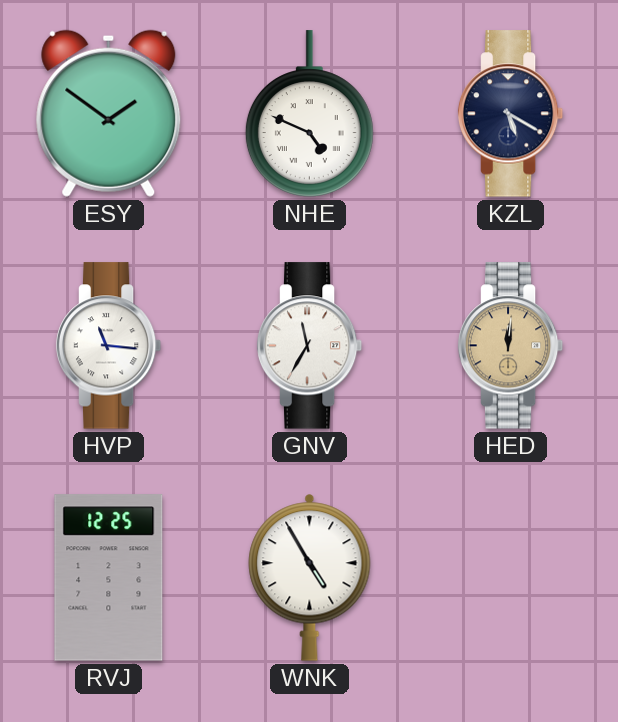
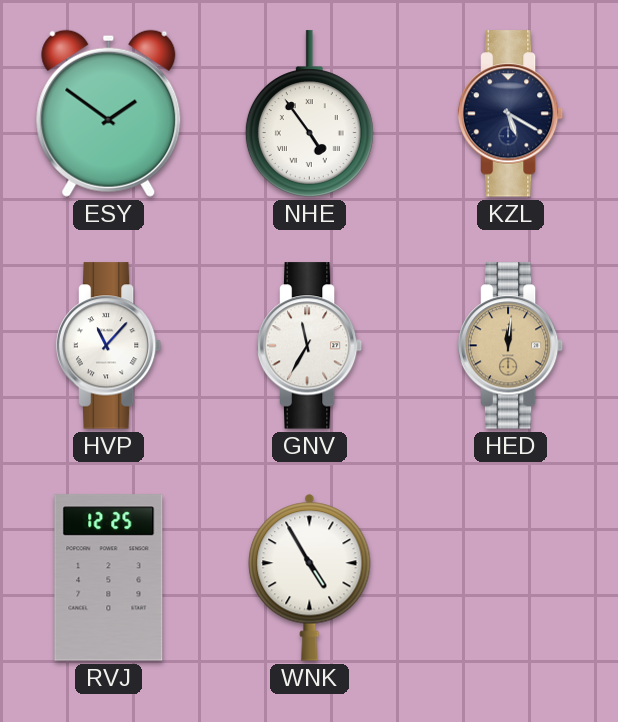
NHE: 4:49 -> 4:54
HVP: 11:16 -> 11:07
